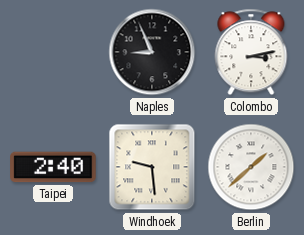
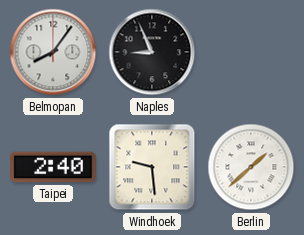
Belmopan: none -> 8:06
Colombo: 3:13 -> none
